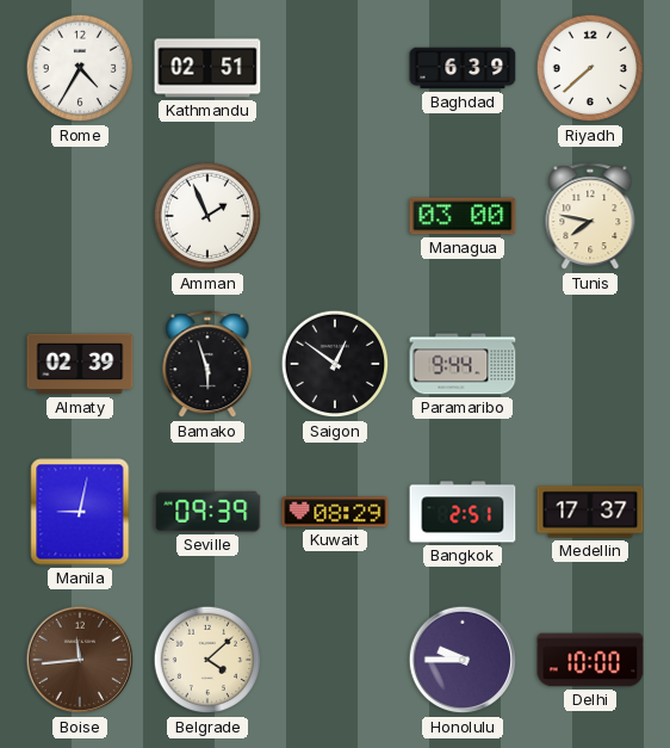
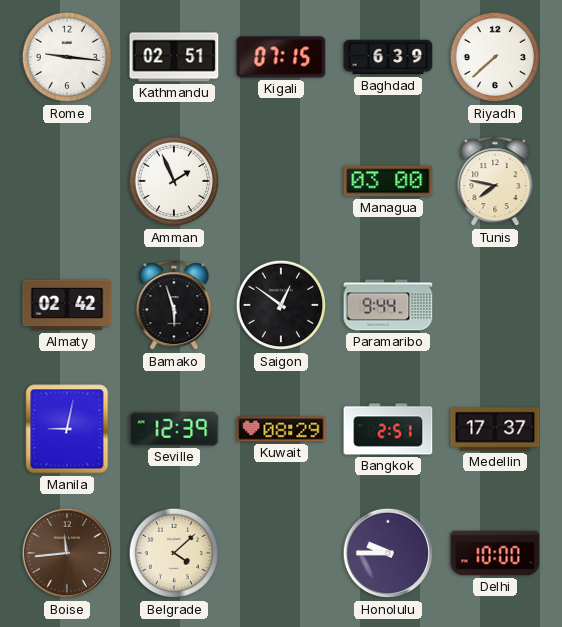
Rome: 4:35 -> 9:16
Kigali: none -> 07:15
Almaty: 02:39 -> 02:42
Seville: 09:39 -> 12:39
